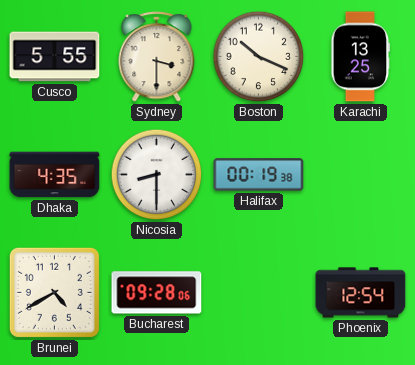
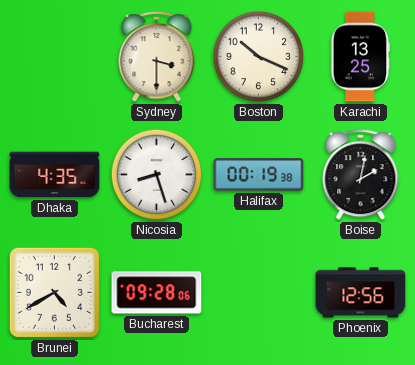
Cusco: 5:55 -> none
Nicosia: 8:30 -> 8:27
Boise: none -> 2:02
Phoenix: 12:54 -> 12:56
